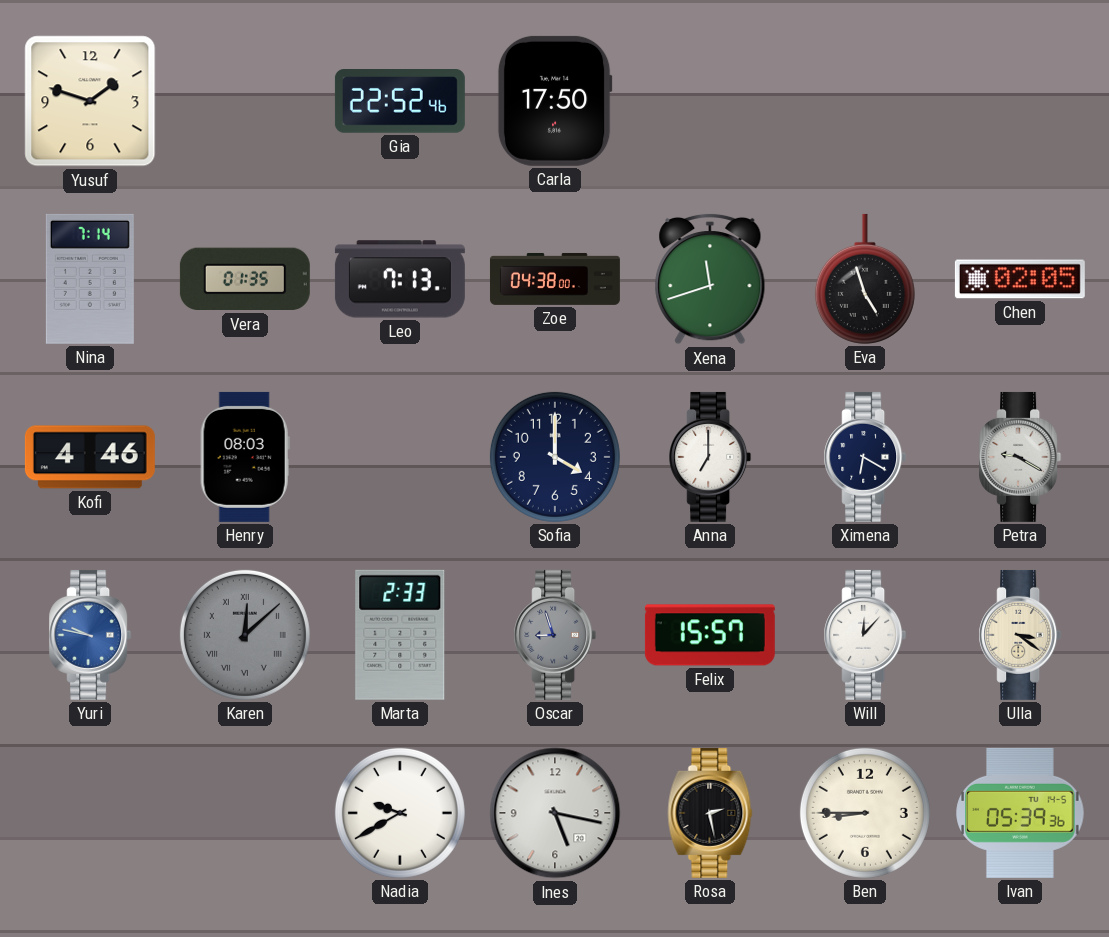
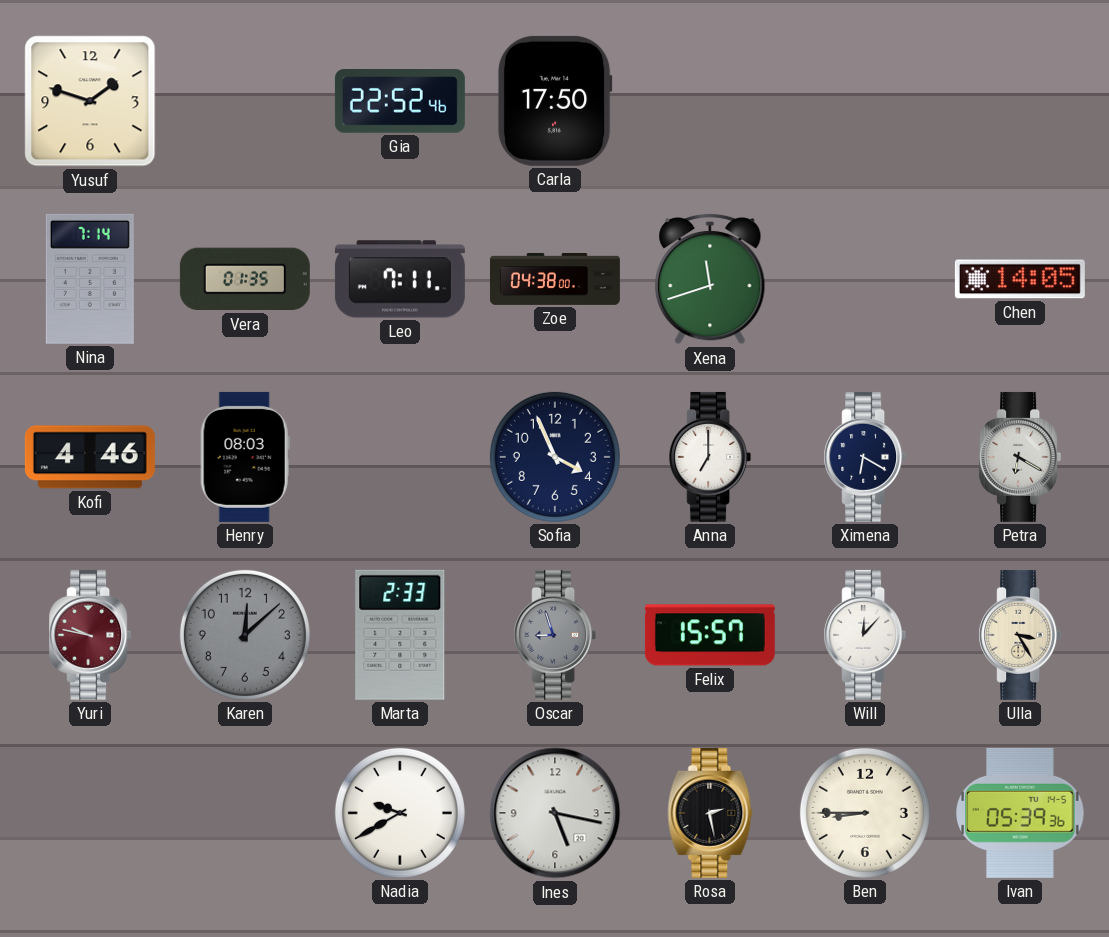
Leo: 7:13 -> 7:11
Eva: 4:57 -> none
Chen: 02:05 -> 14:05
Sofia: 4:00 -> 3:56
Petra: 9:20 -> 6:20
Yuri dial: blue -> burgundy
Karen numerals: Roman -> Arabic
Ulla: 3:21 -> 3:25
